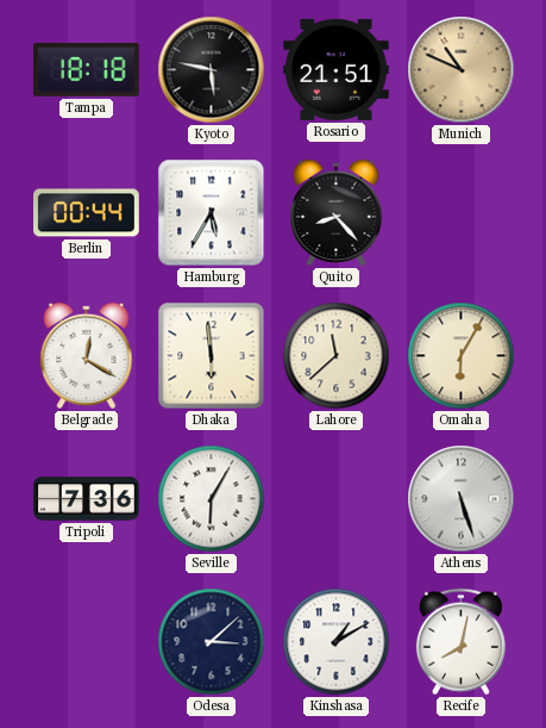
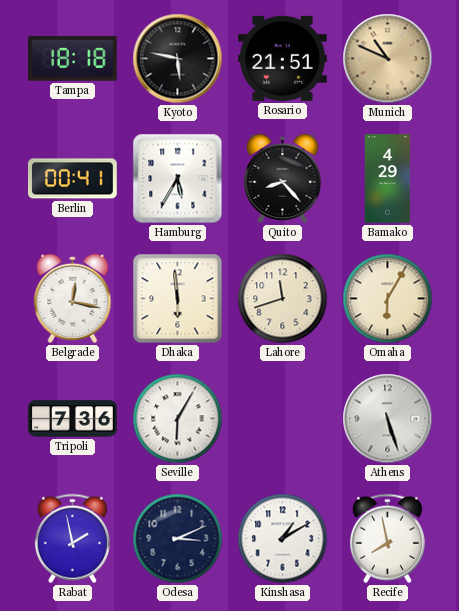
Berlin: 00:44 -> 00:41
Bamako: none -> 4:29
Belgrade: 12:20 -> 12:17
Lahore: 11:38 -> 11:42
Rabat: none -> 1:58
Odesa: 3:08 -> 3:11
Recife: 8:02 -> 7:58
